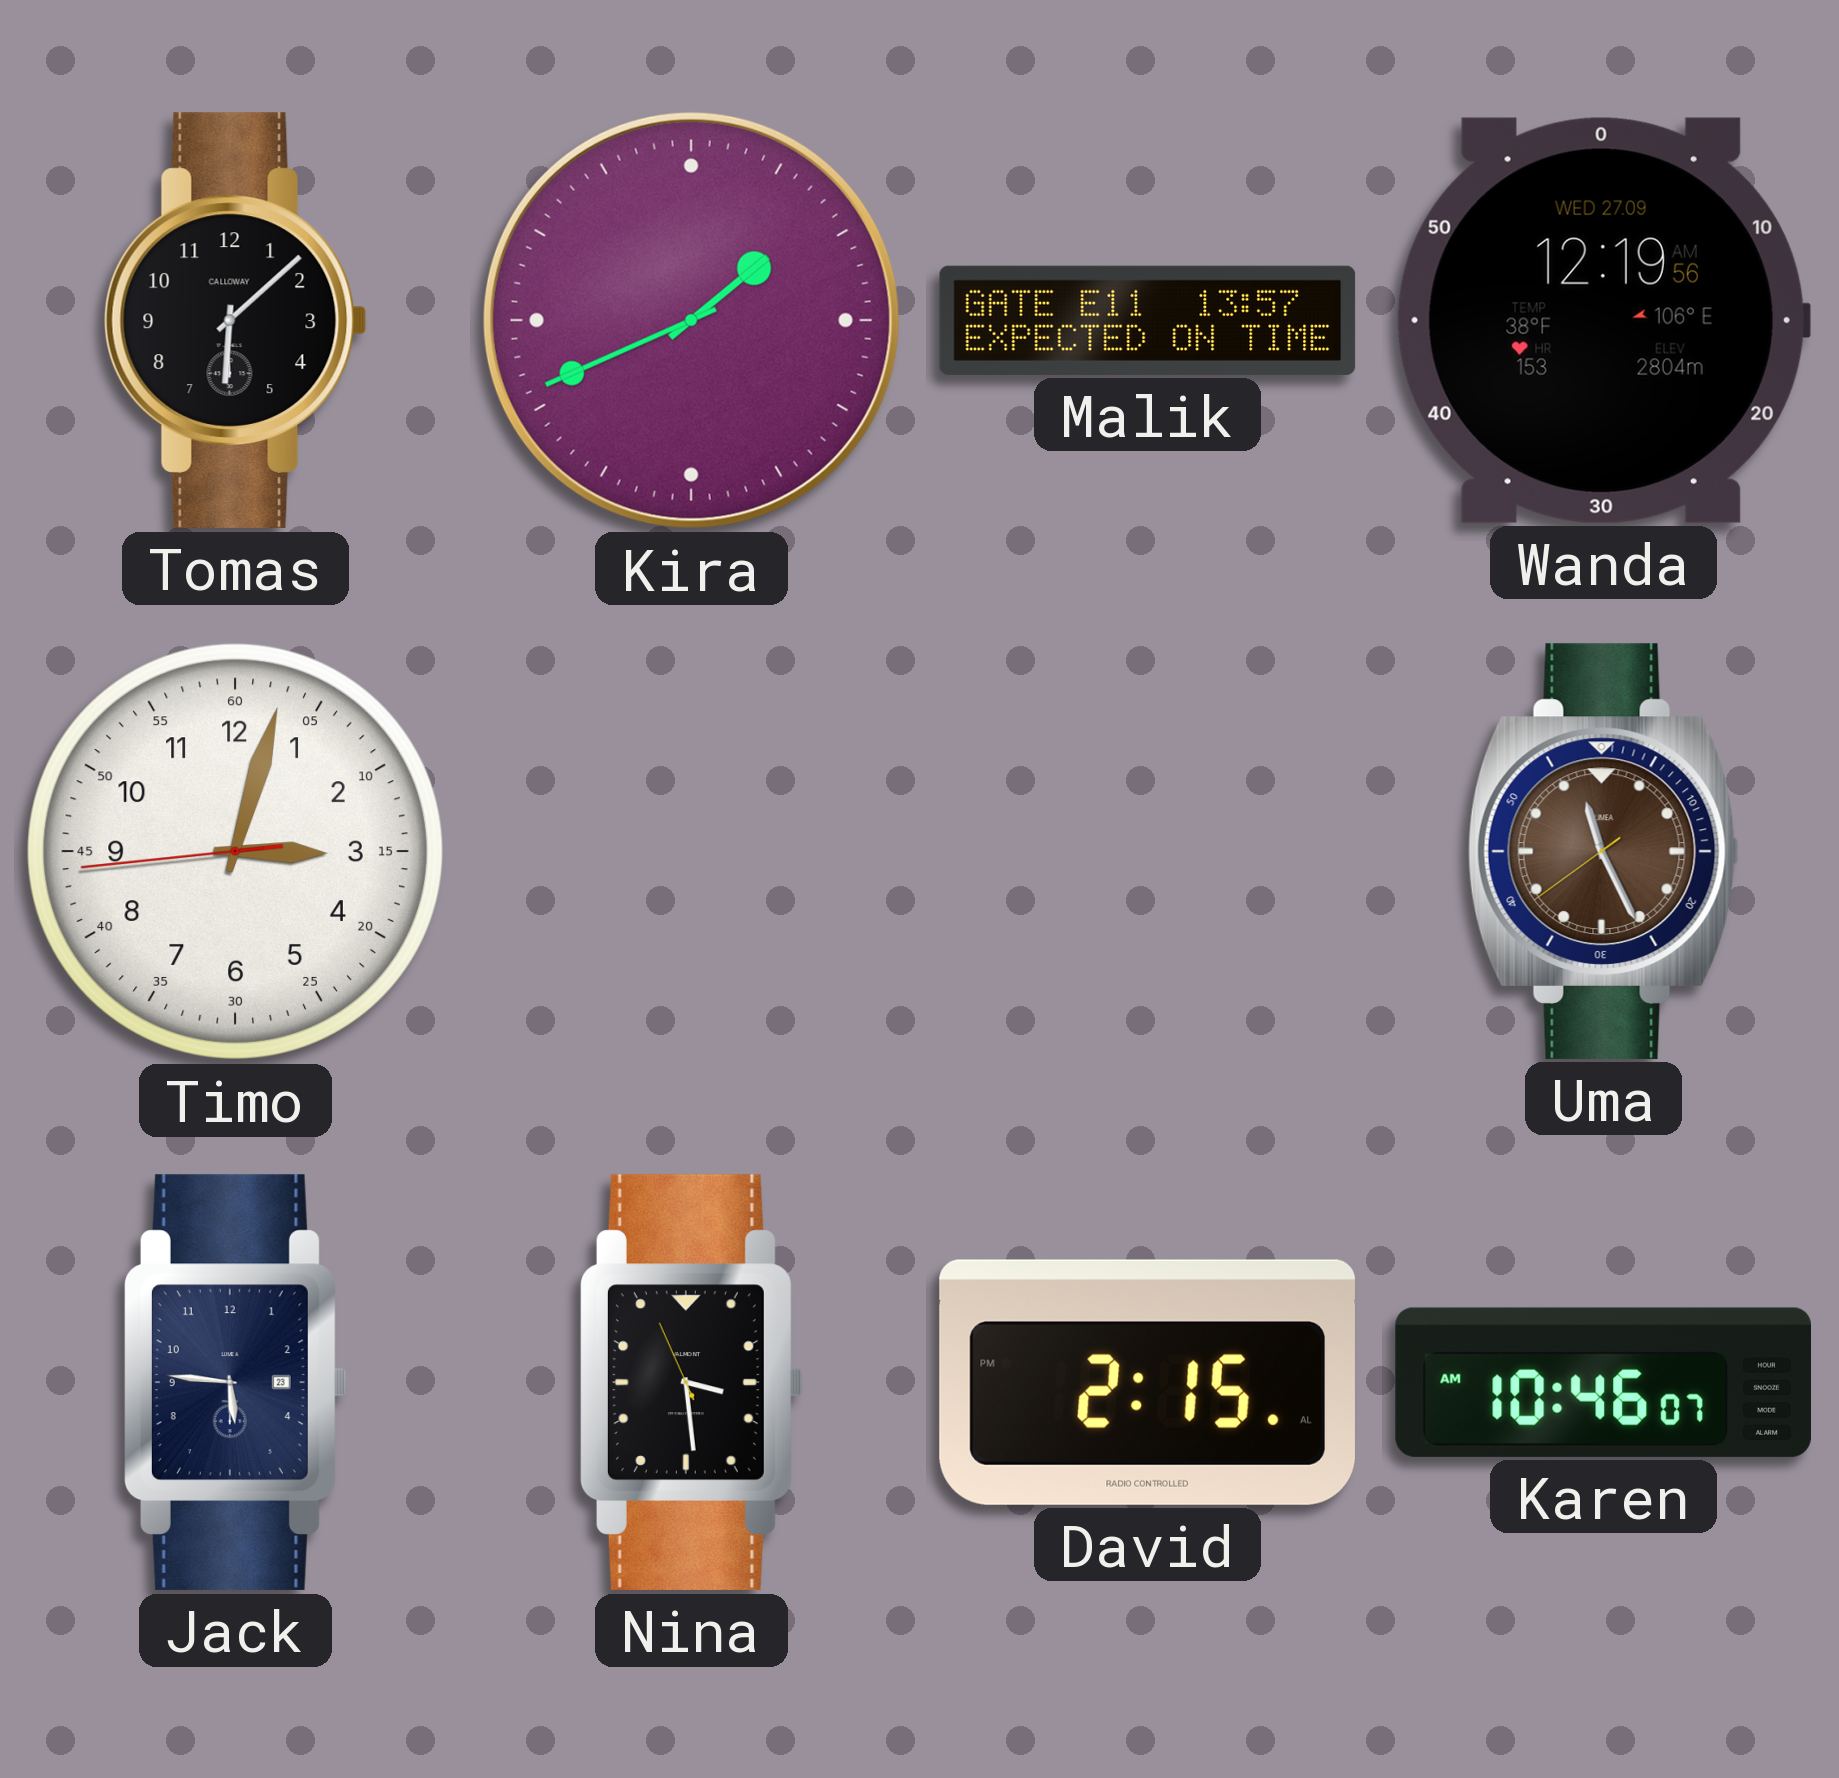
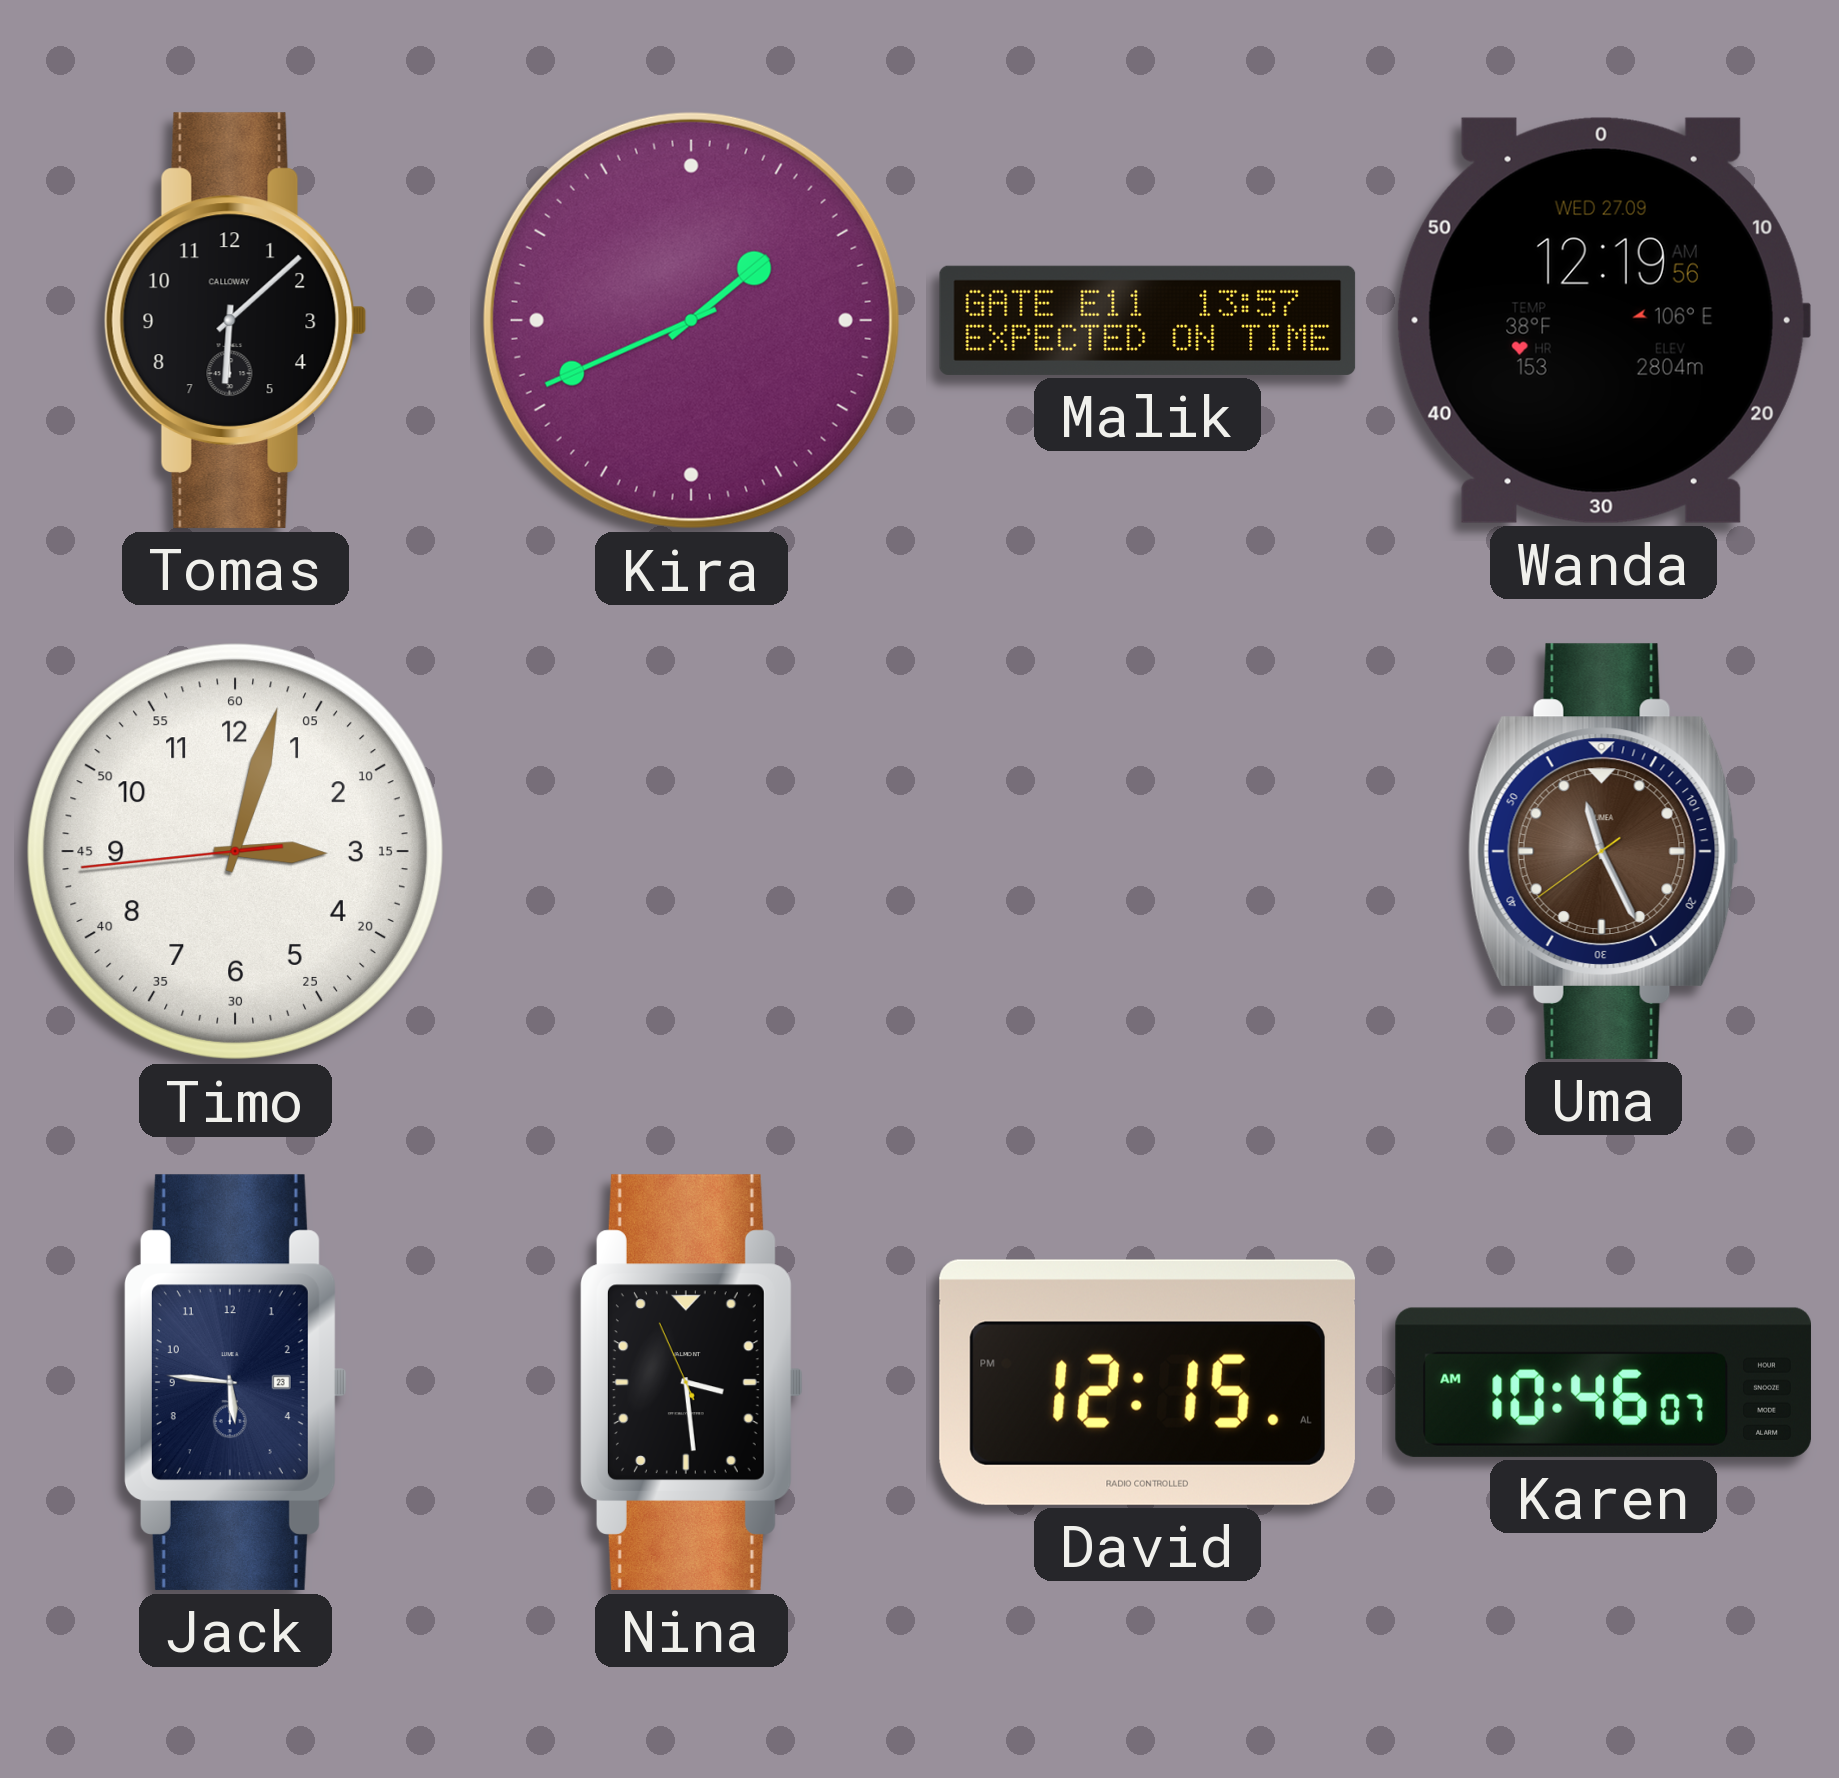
David: 2:15 -> 12:15
